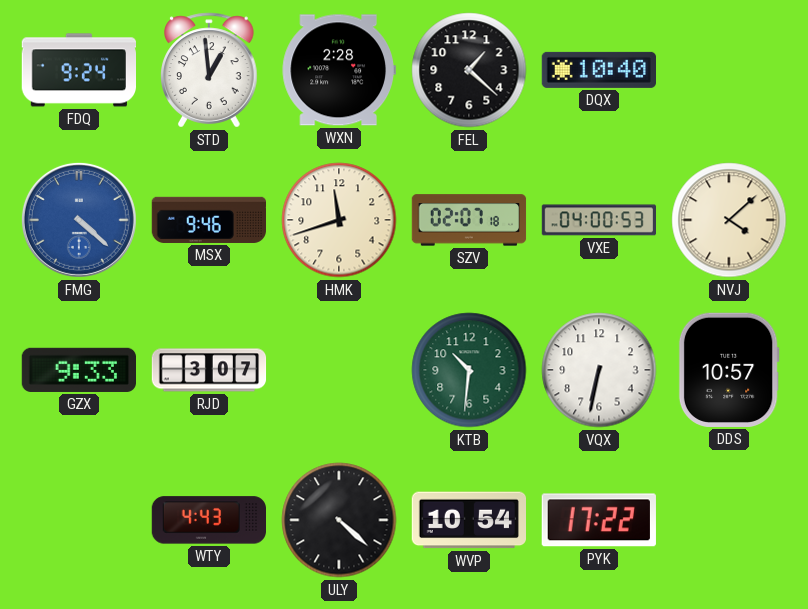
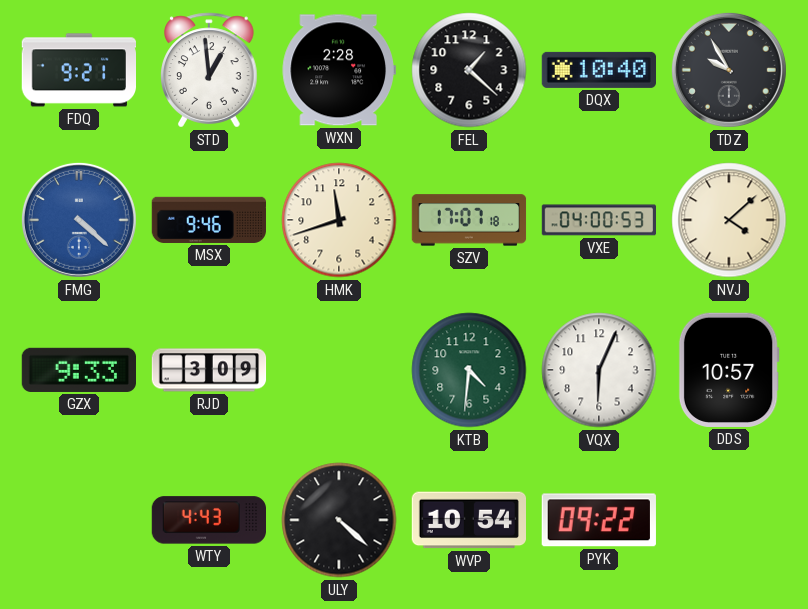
FDQ: 9:24 -> 9:21
TDZ: none -> 9:55
SZV: 02:07 -> 17:07
RJD: 3:07 -> 3:09
KTB: 10:31 -> 4:31
VQX: 6:32 -> 6:04
PYK: 17:22 -> 09:22
